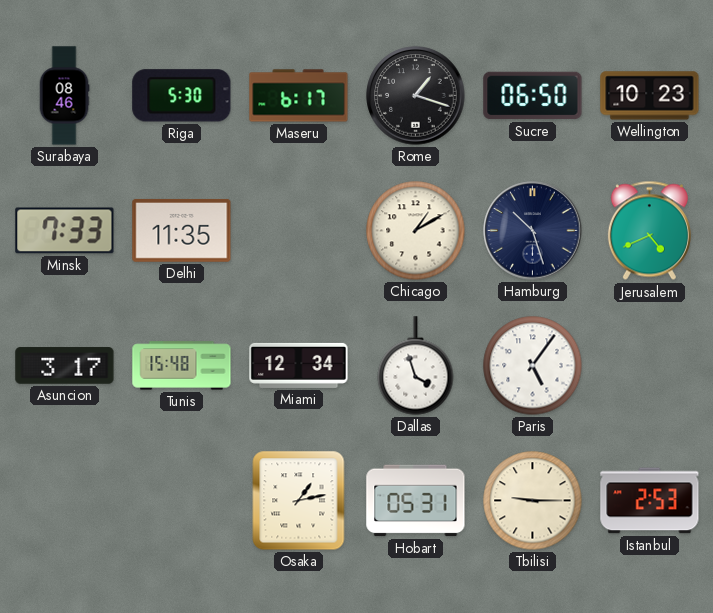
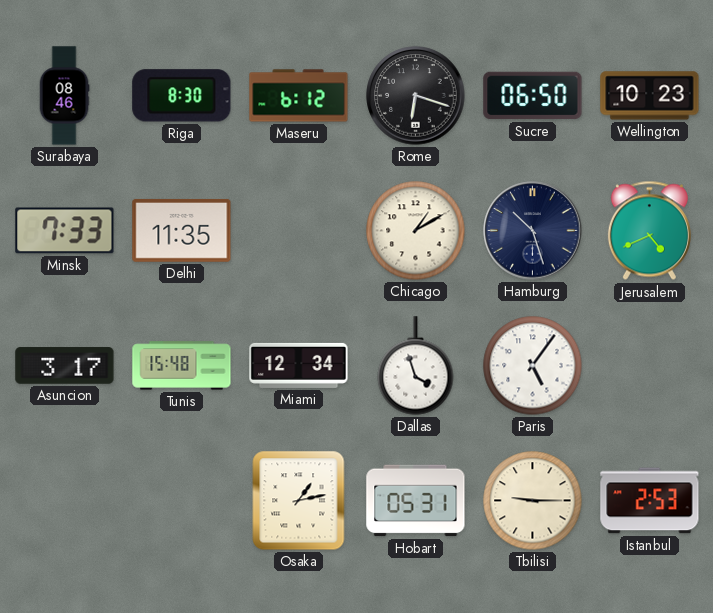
Riga: 5:30 -> 8:30
Maseru: 6:17 -> 6:12
Rome: 1:18 -> 6:18
